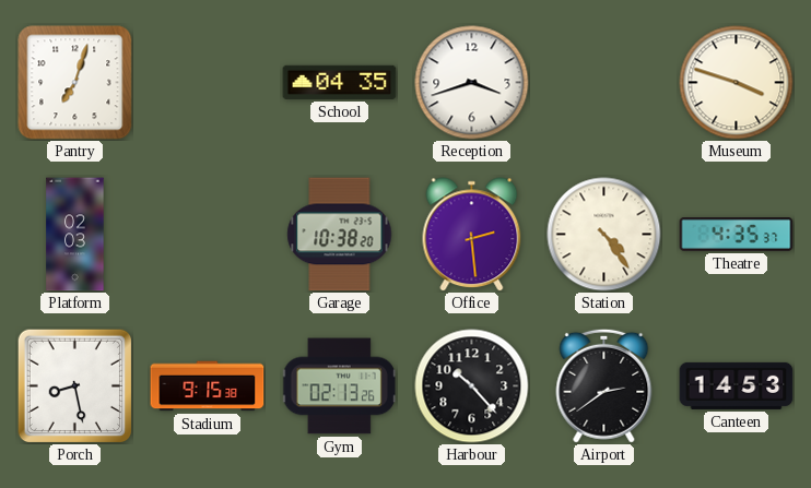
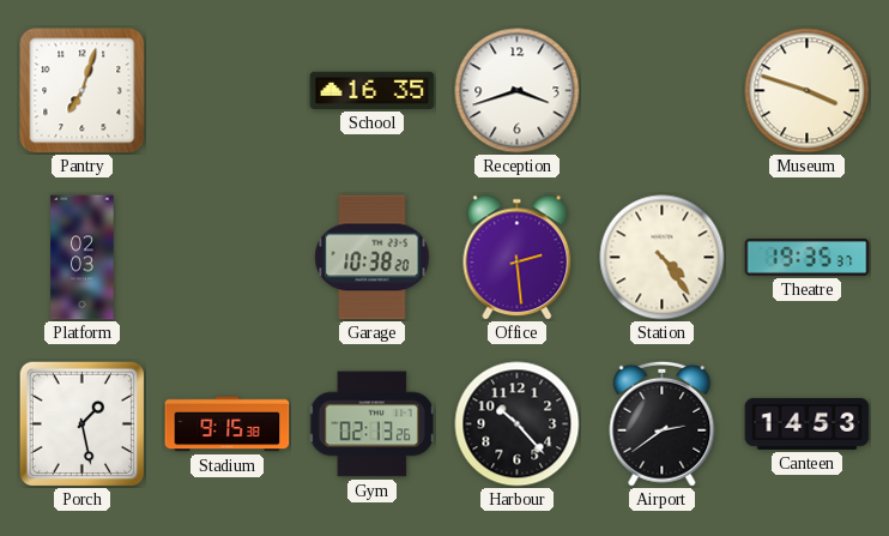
School: 04:35 -> 16:35
Theatre: 4:35 -> 19:35
Porch: 8:28 -> 1:28
